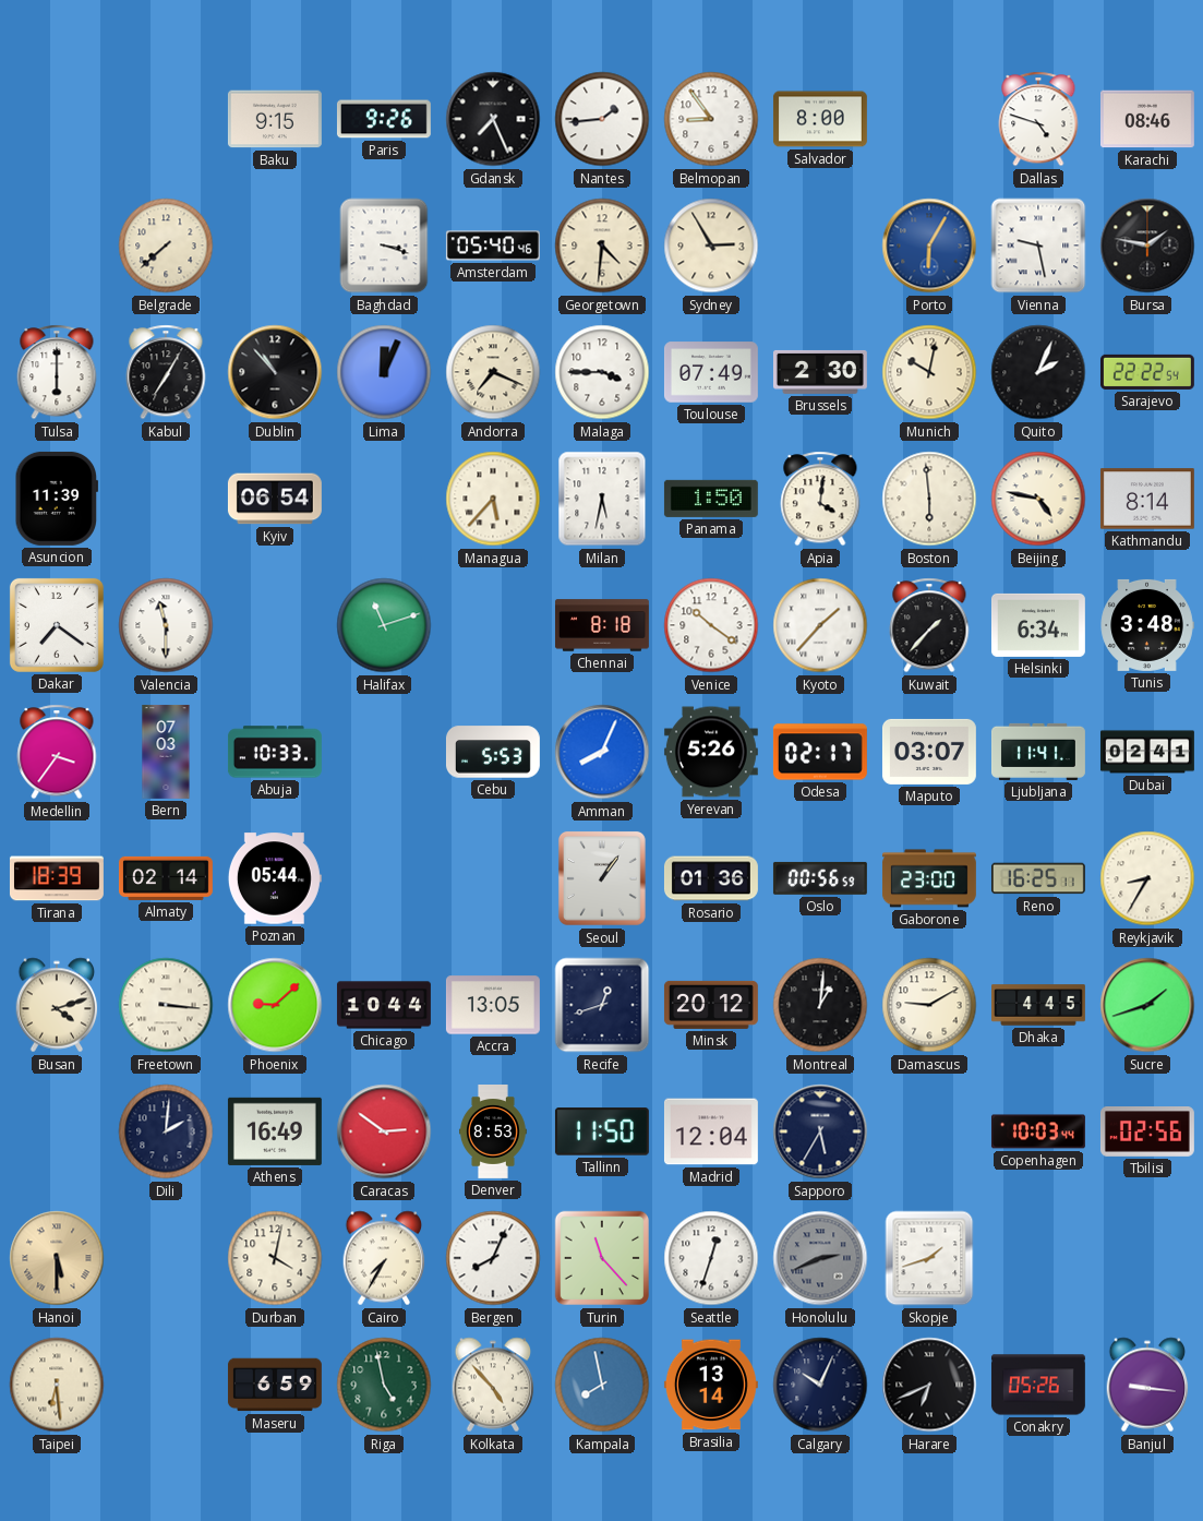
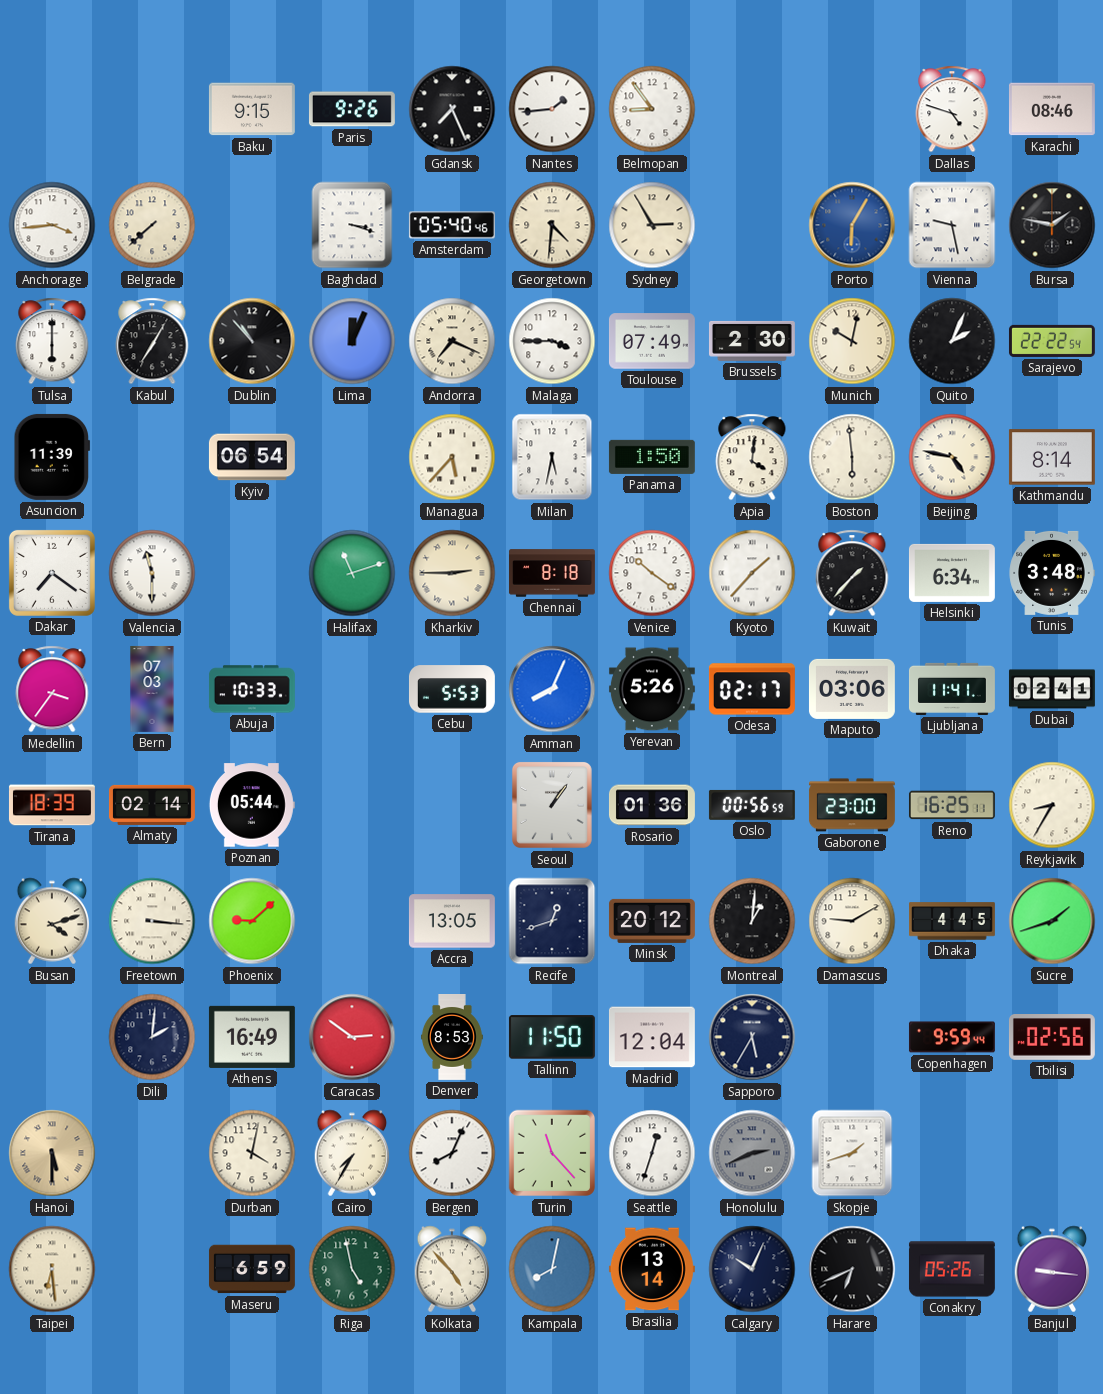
Salvador: 8:00 -> none
Anchorage: none -> 3:44
Kharkiv: none -> 2:45
Maputo: 03:07 -> 03:06
Chicago: 10:44 -> none
Copenhagen: 10:03 -> 9:59
Kampala: 7:58 -> 8:02
